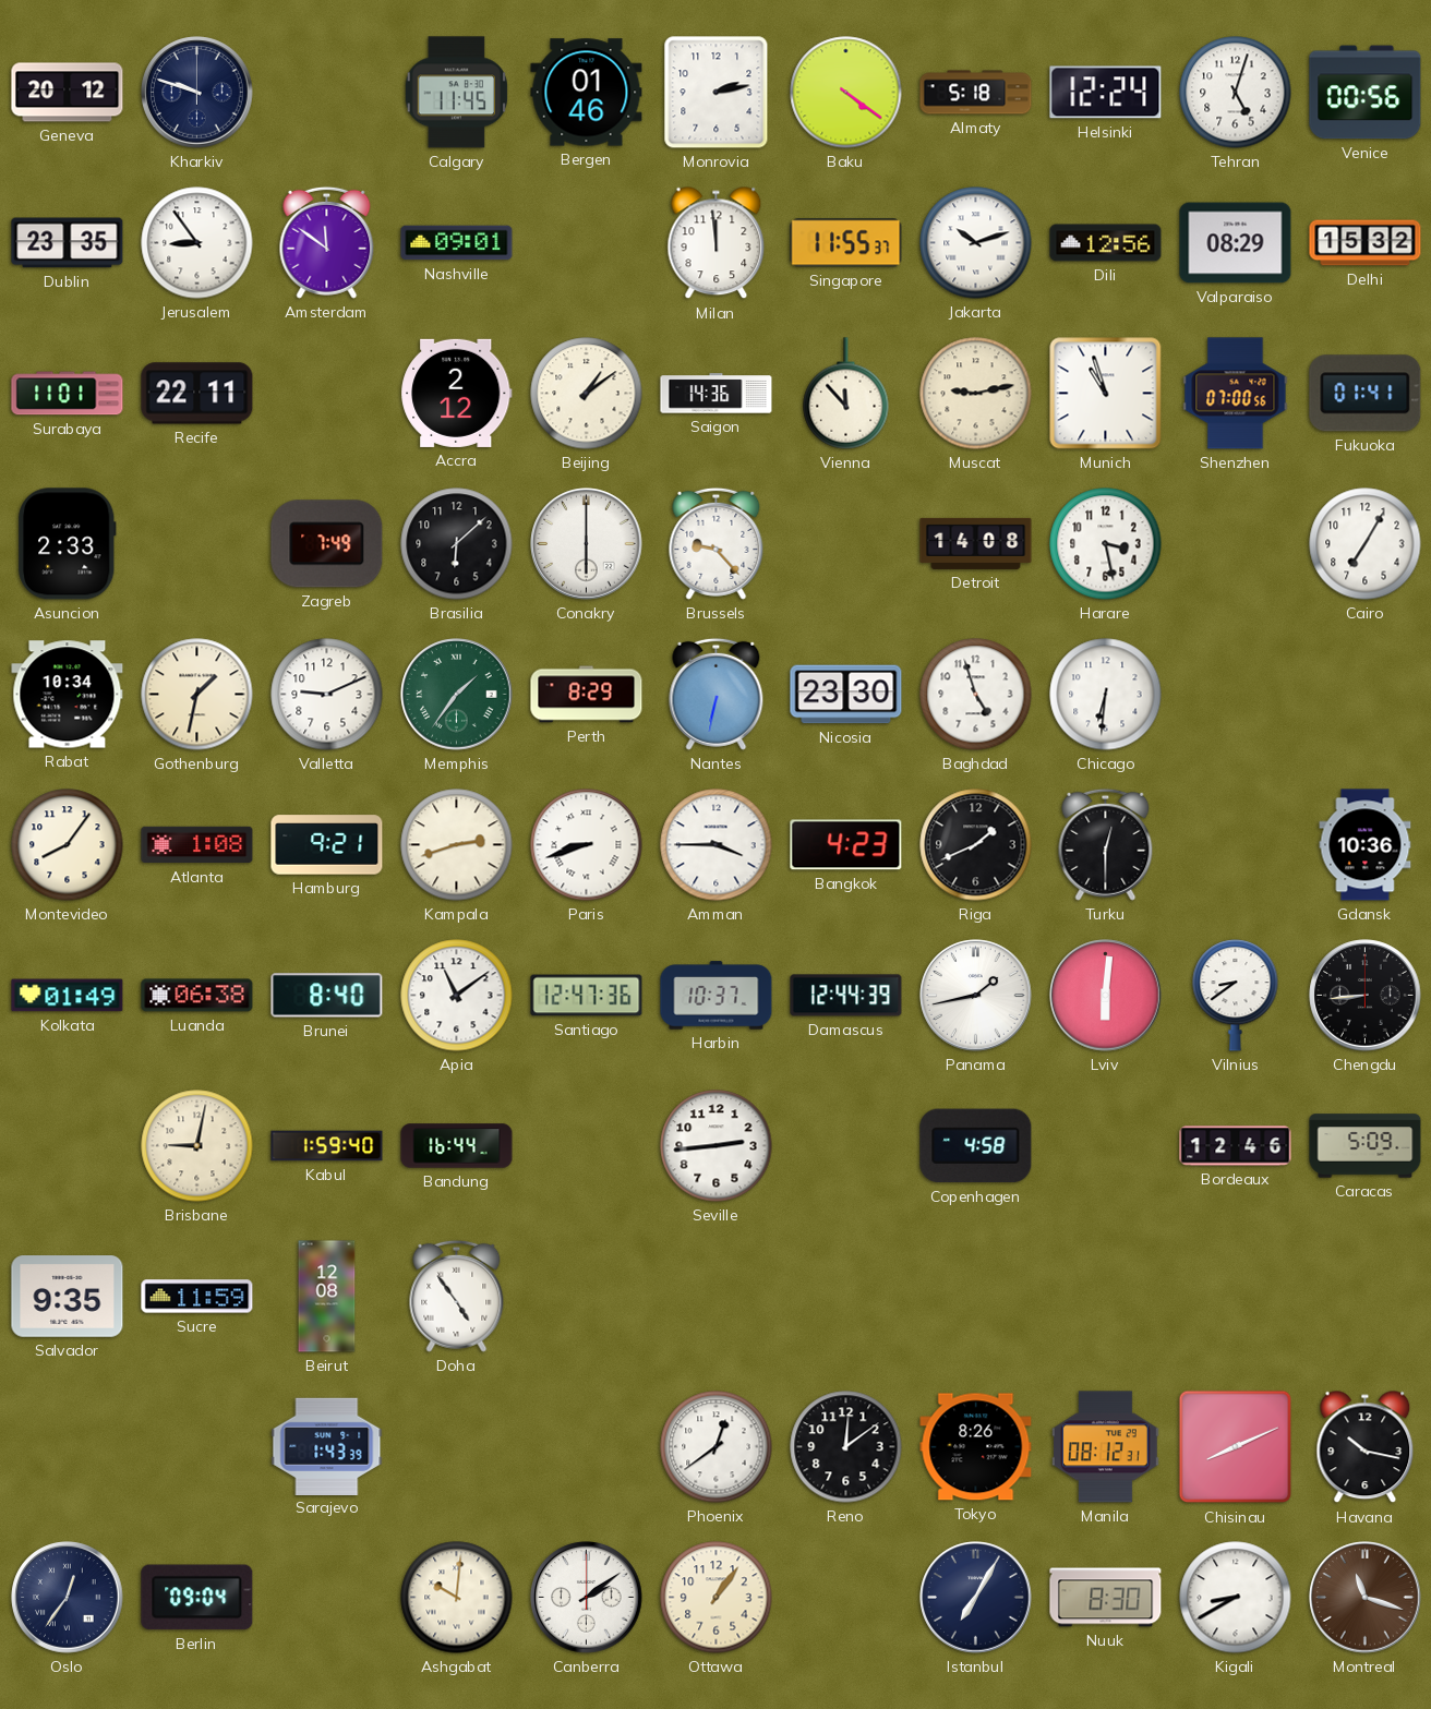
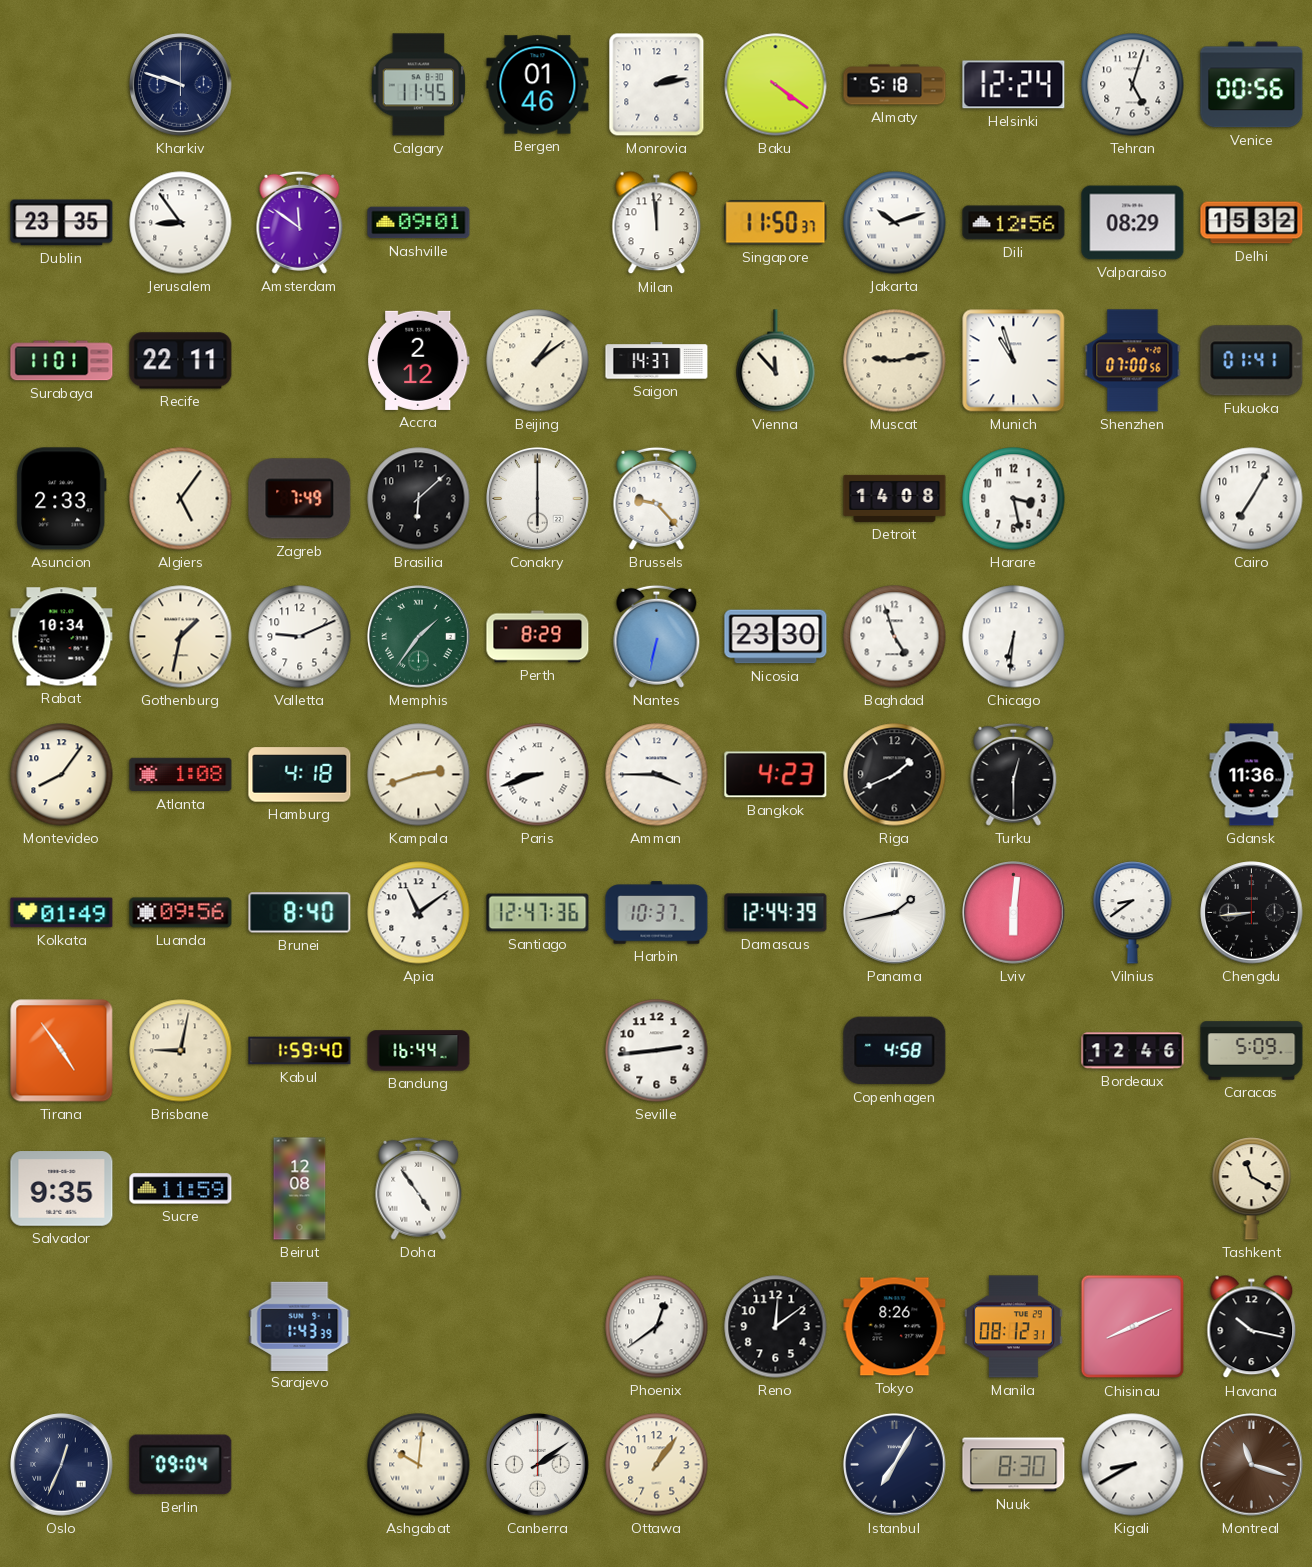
Geneva: 20:12 -> none
Singapore: 11:55 -> 11:50
Saigon: 14:36 -> 14:37
Algiers: none -> 5:06
Hamburg: 9:21 -> 4:18
Gdansk: 10:36 -> 11:36
Luanda: 06:38 -> 09:56
Tirana: none -> 4:54
Tashkent: none -> 11:20
Oslo: 12:36 -> 12:34
